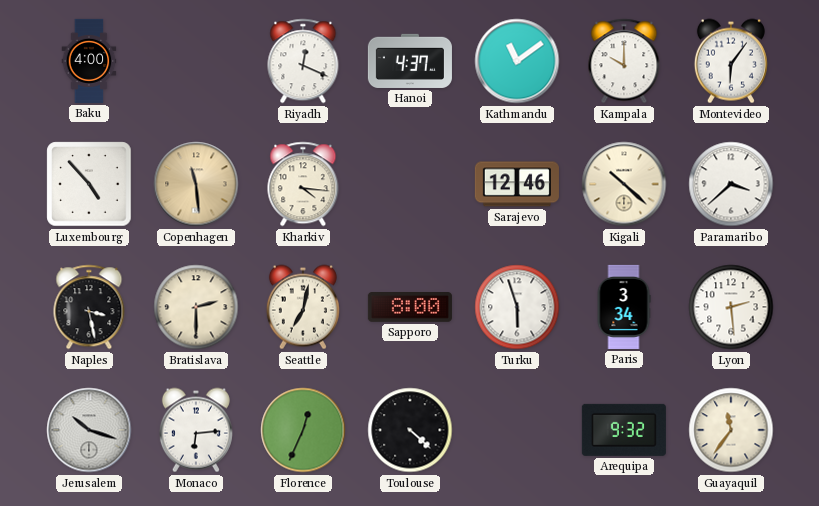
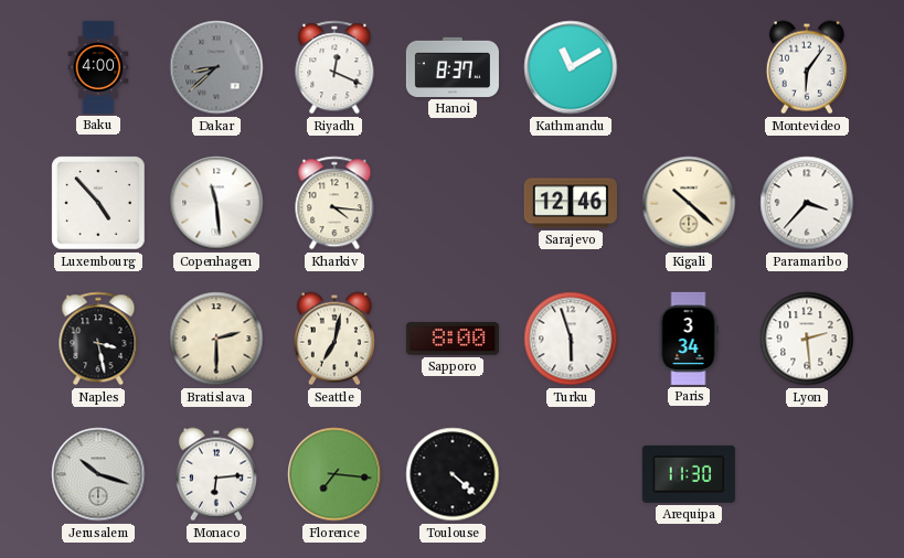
Dakar: none -> 8:38
Hanoi: 4:37 -> 8:37
Kathmandu: 11:09 -> 11:10
Kampala: 10:00 -> none
Copenhagen dial: champagne -> white
Paramaribo: 3:38 -> 3:37
Florence: 12:34 -> 7:16
Arequipa: 9:32 -> 11:30
Guayaquil: 11:36 -> none
